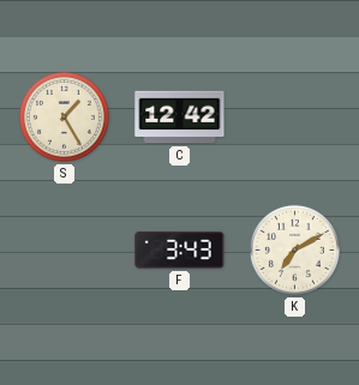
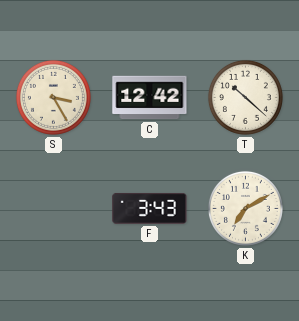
S: 1:25 -> 3:25
T: none -> 10:22
